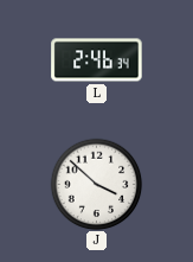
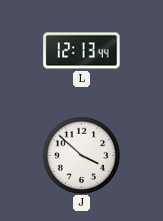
L: 2:46 -> 12:13
